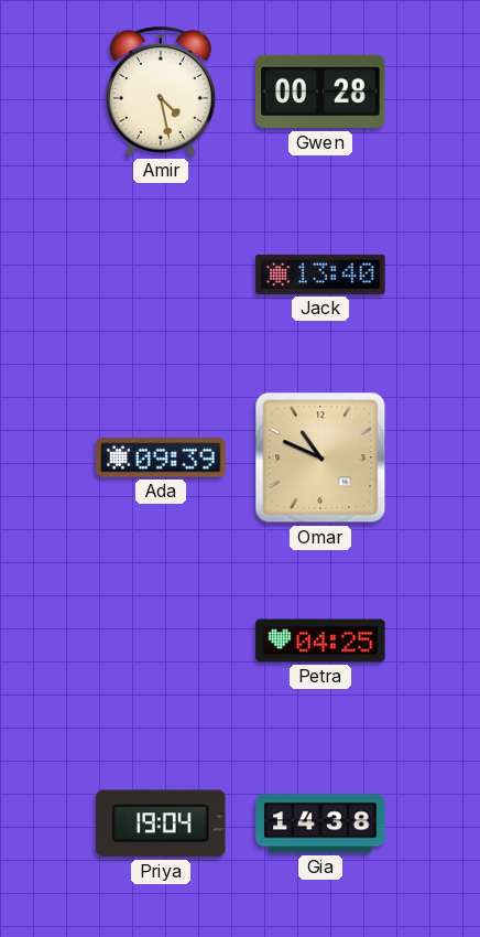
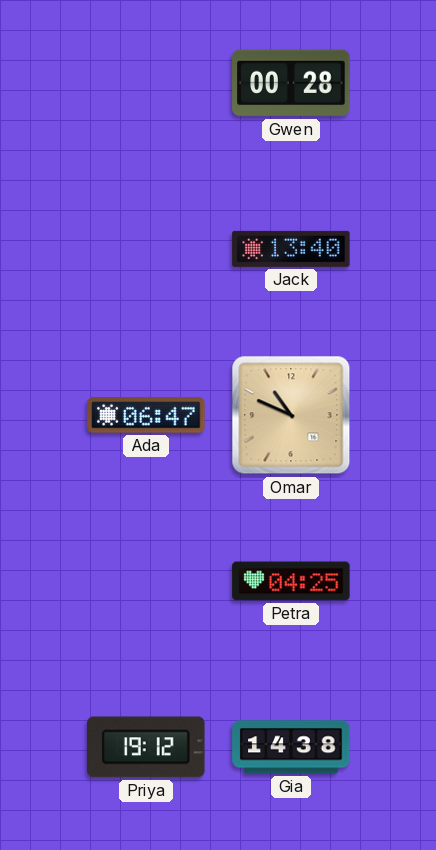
Amir: 4:28 -> none
Ada: 09:39 -> 06:47
Priya: 19:04 -> 19:12
